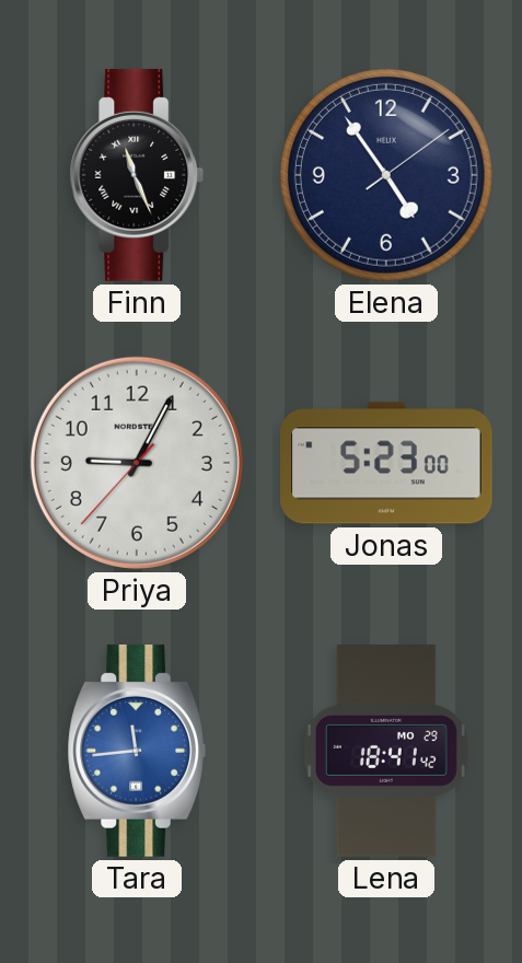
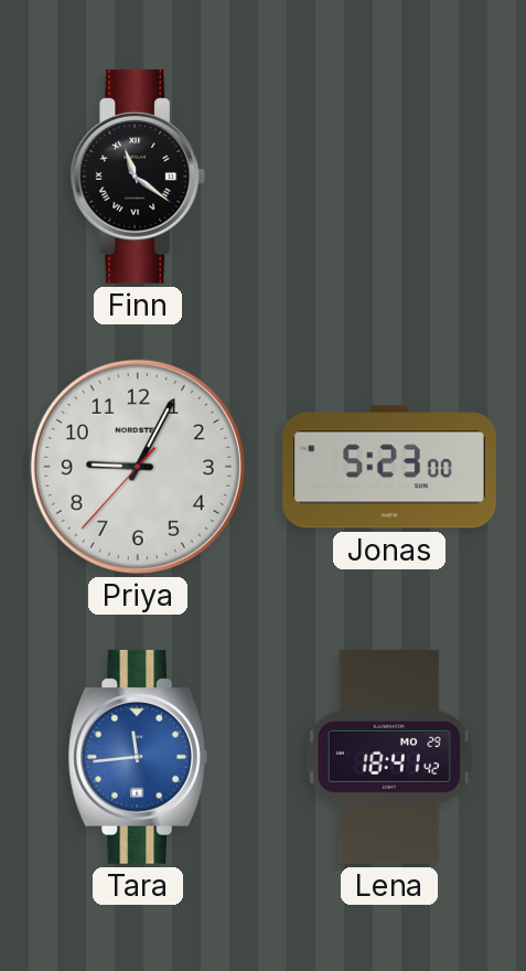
Finn: 11:26 -> 11:21
Elena: 4:54 -> none
